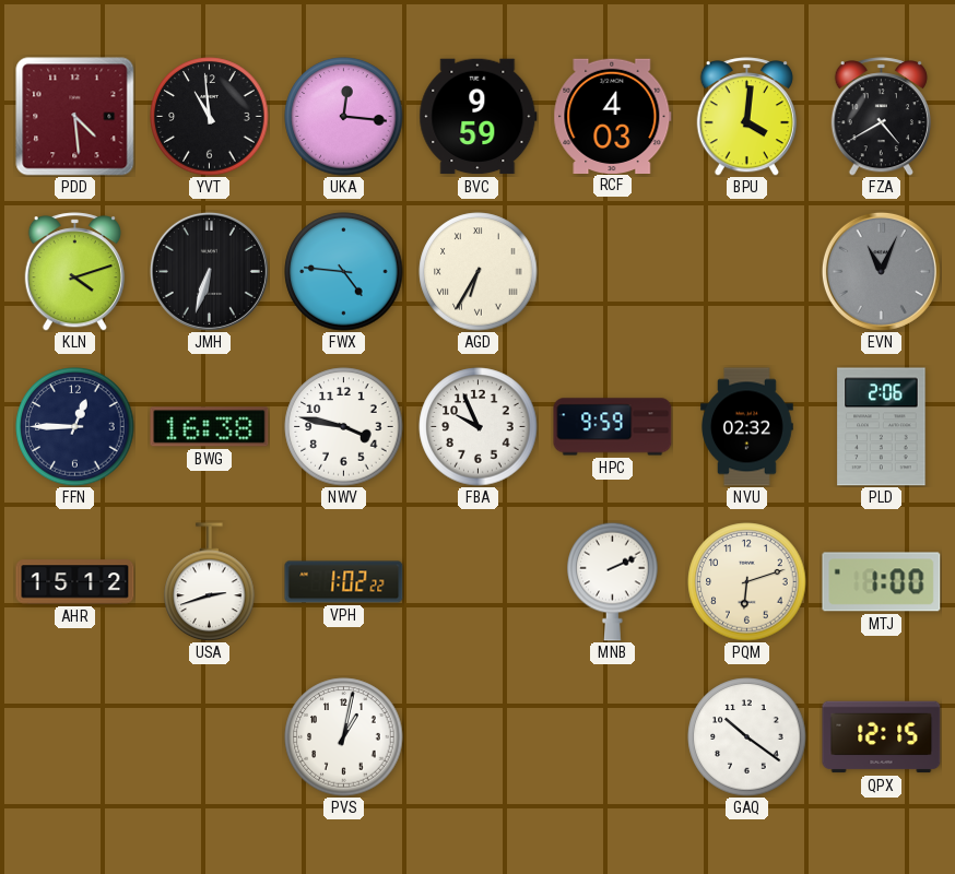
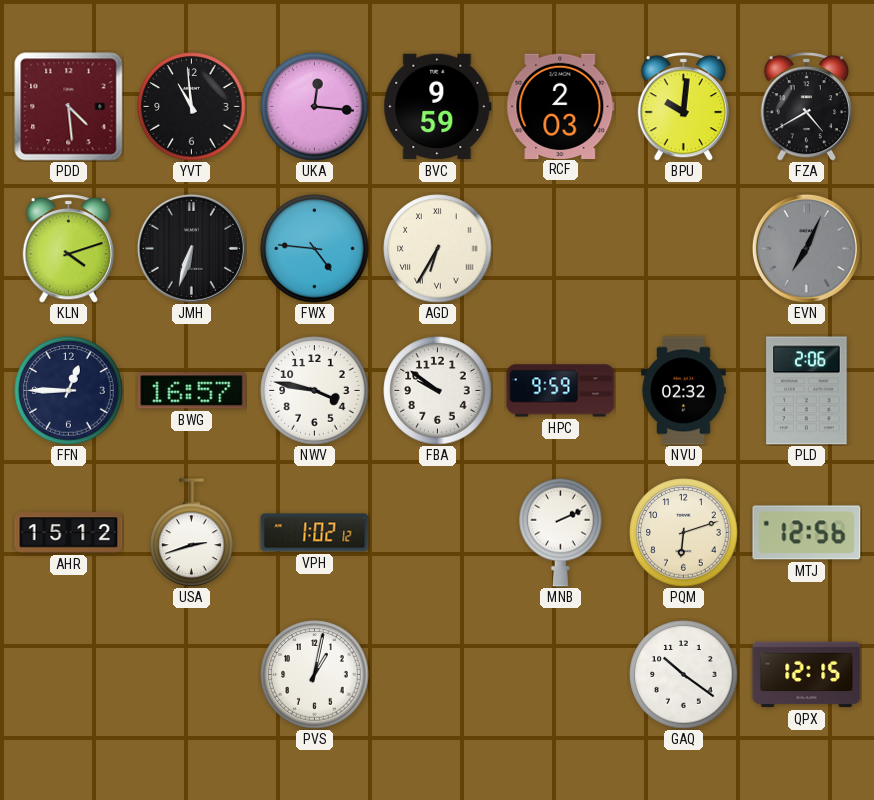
RCF: 4:03 -> 2:03
BPU: 4:01 -> 10:01
EVN: 11:04 -> 7:04
BWG: 16:38 -> 16:57
FBA: 9:56 -> 9:51
VPH: 1:02:22 -> 1:02:12
MTJ: 1:00 -> 12:56
